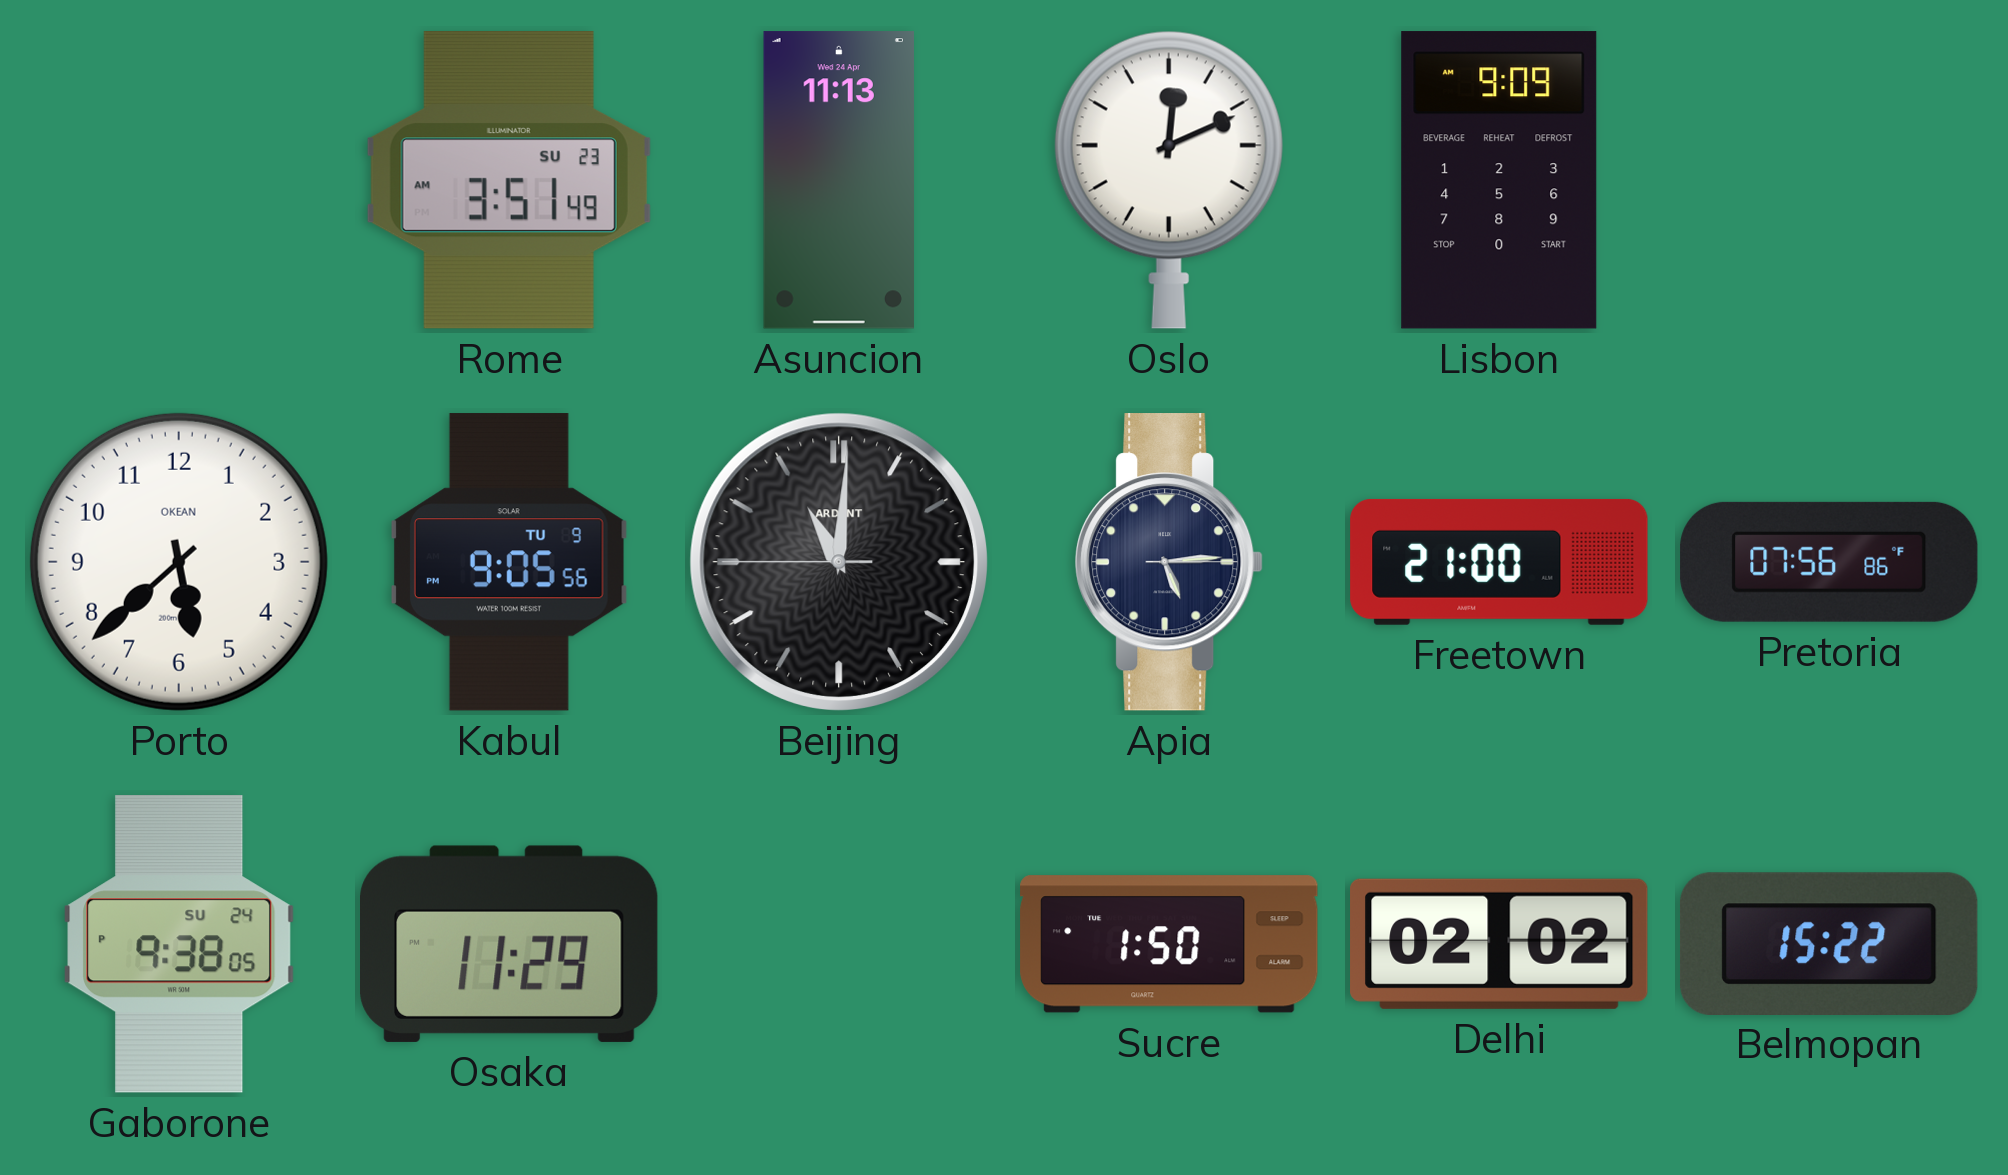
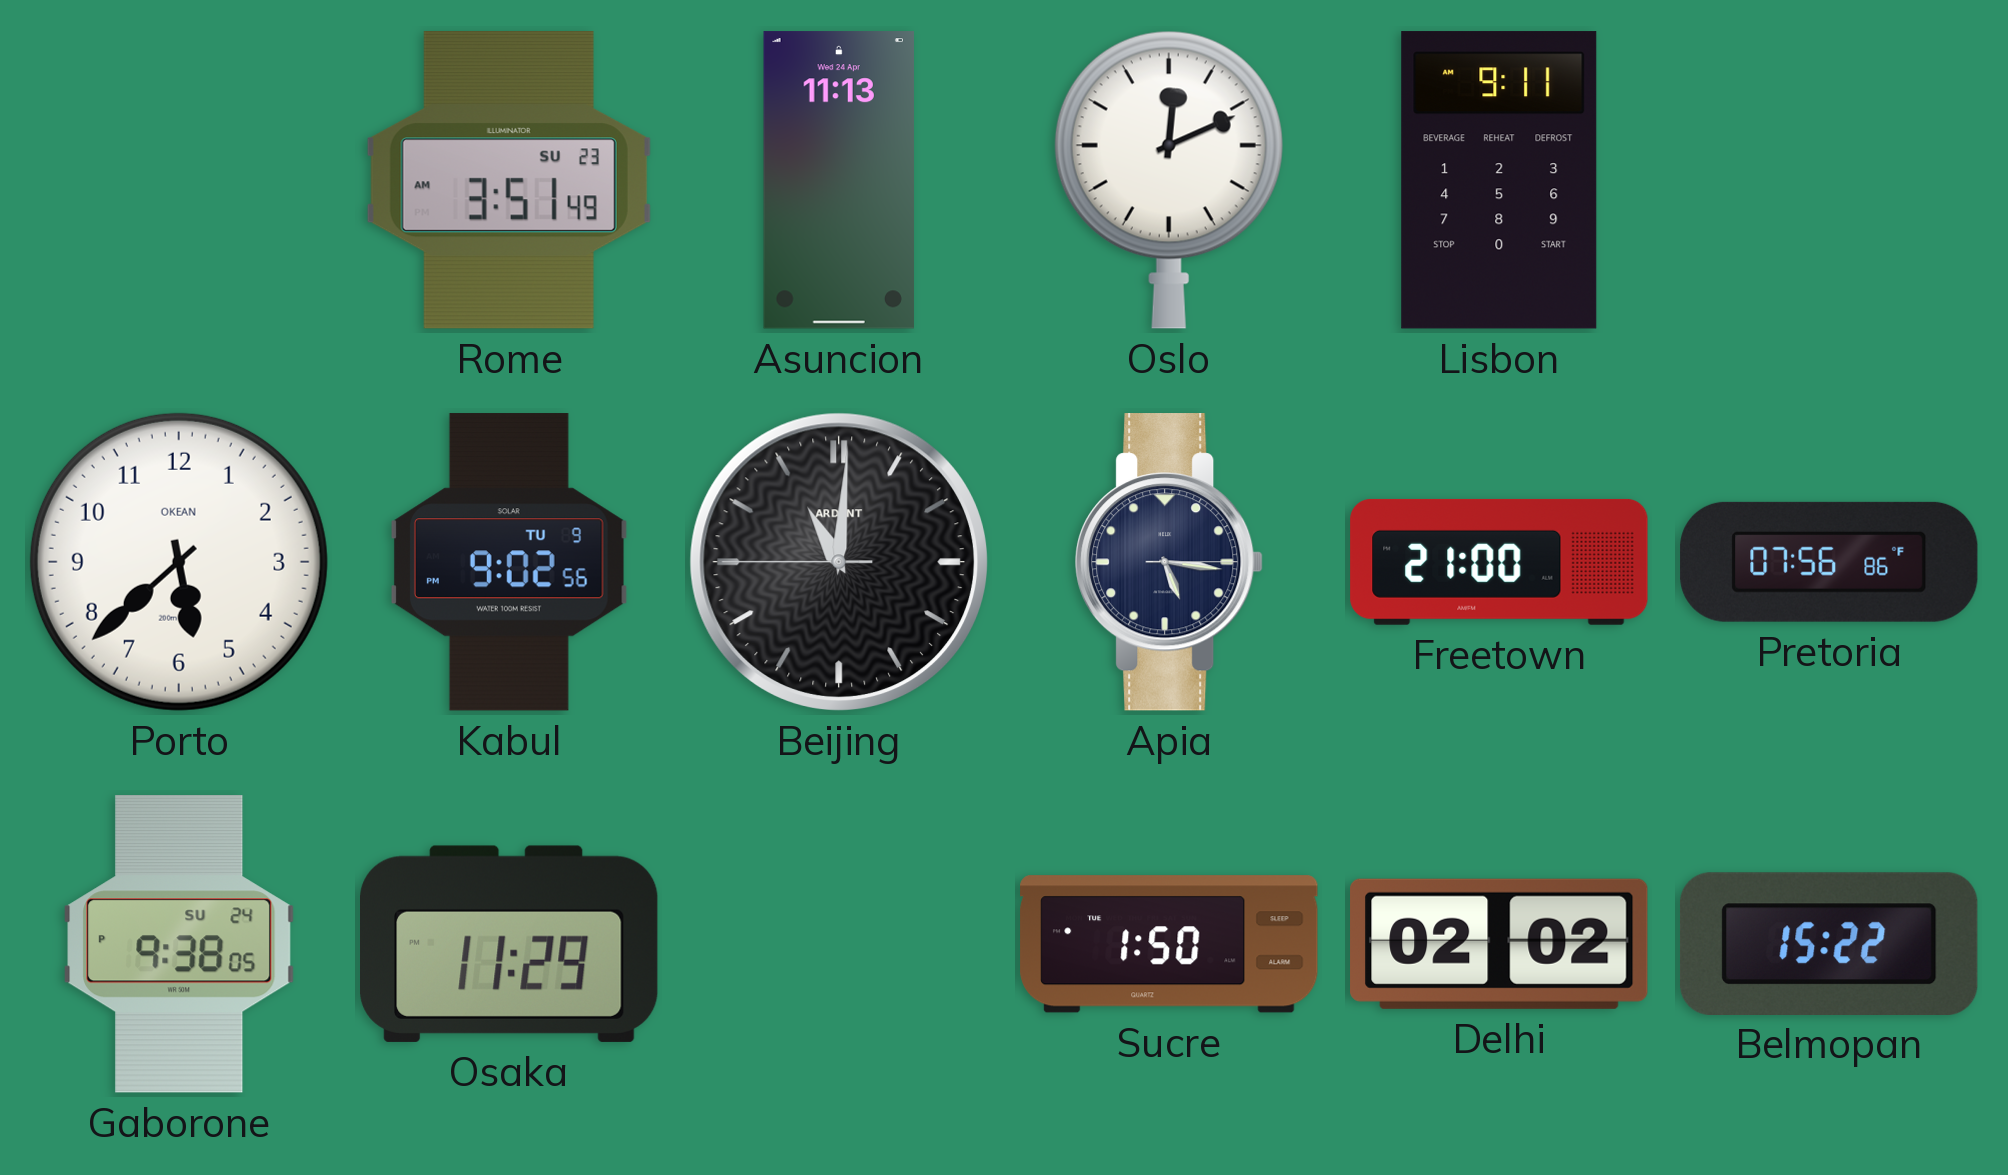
Lisbon: 9:09 -> 9:11
Kabul: 9:05 -> 9:02
Apia: 5:14 -> 5:16
